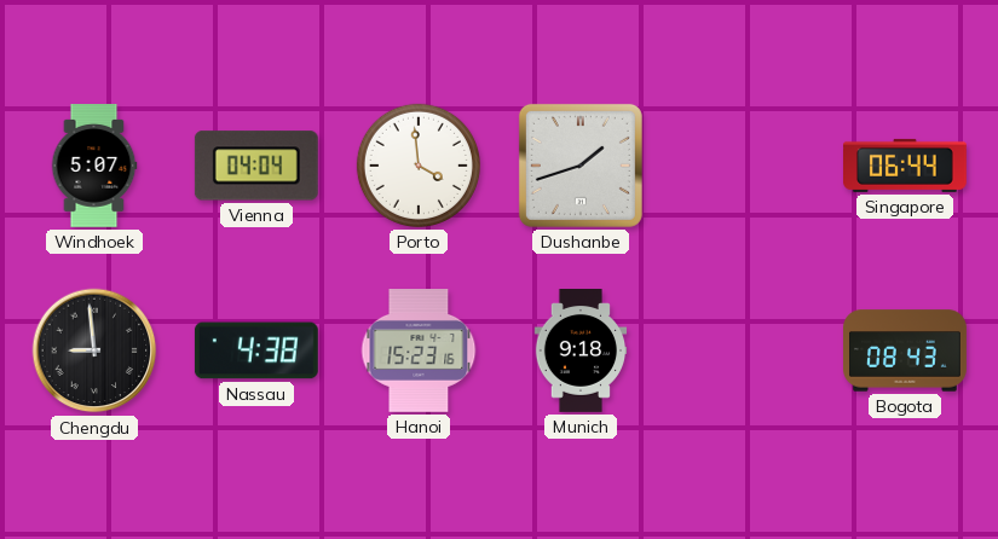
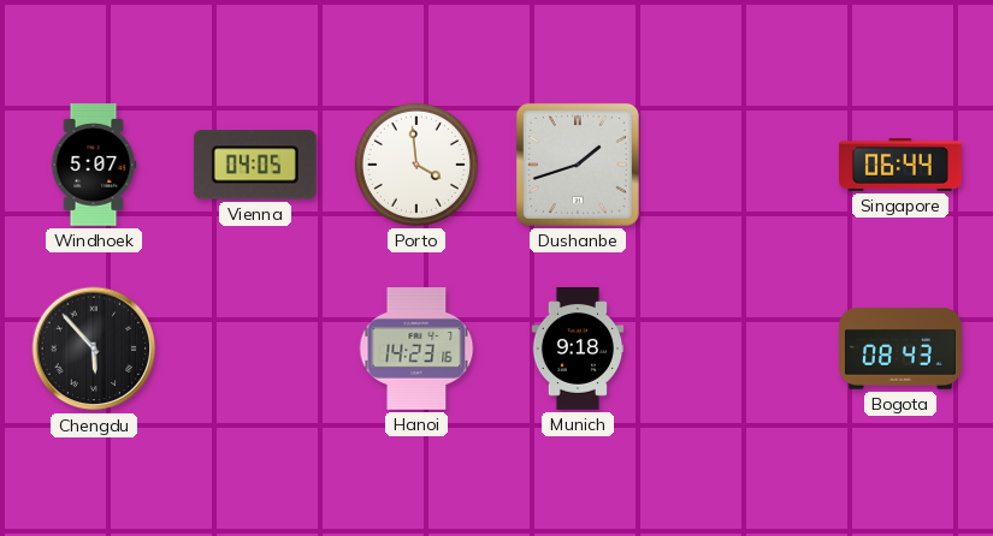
Vienna: 04:04 -> 04:05
Chengdu: 8:59 -> 5:53
Nassau: 4:38 -> none
Hanoi: 15:23 -> 14:23
